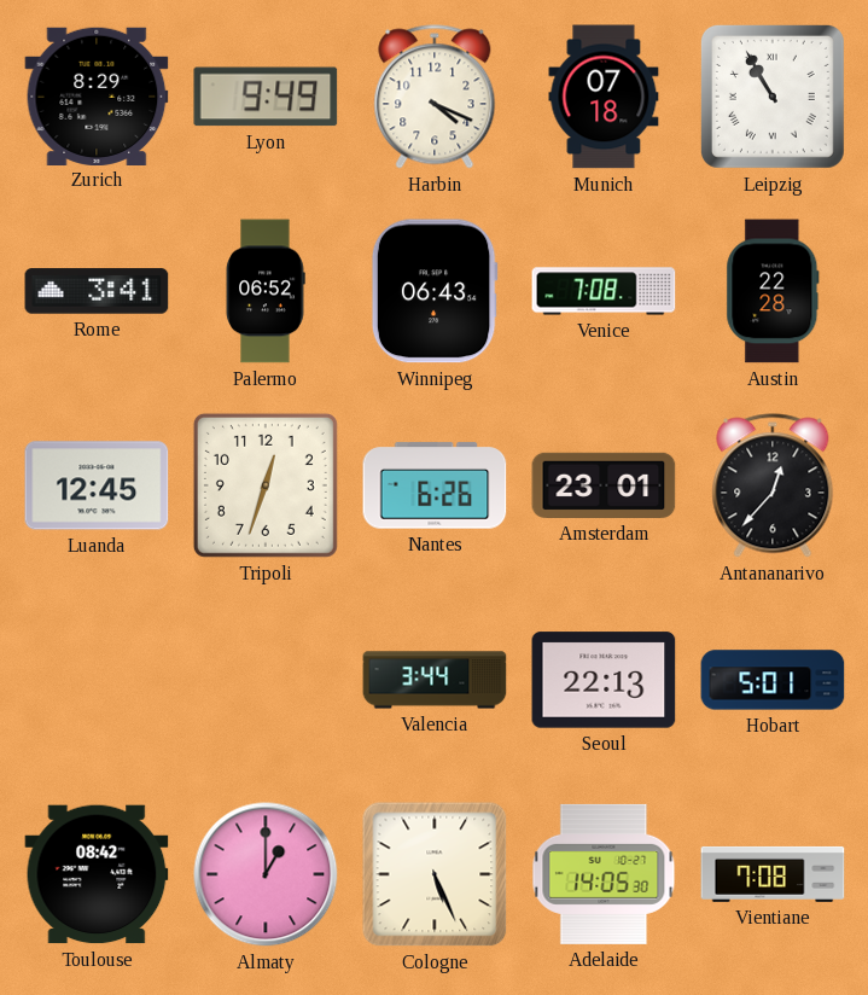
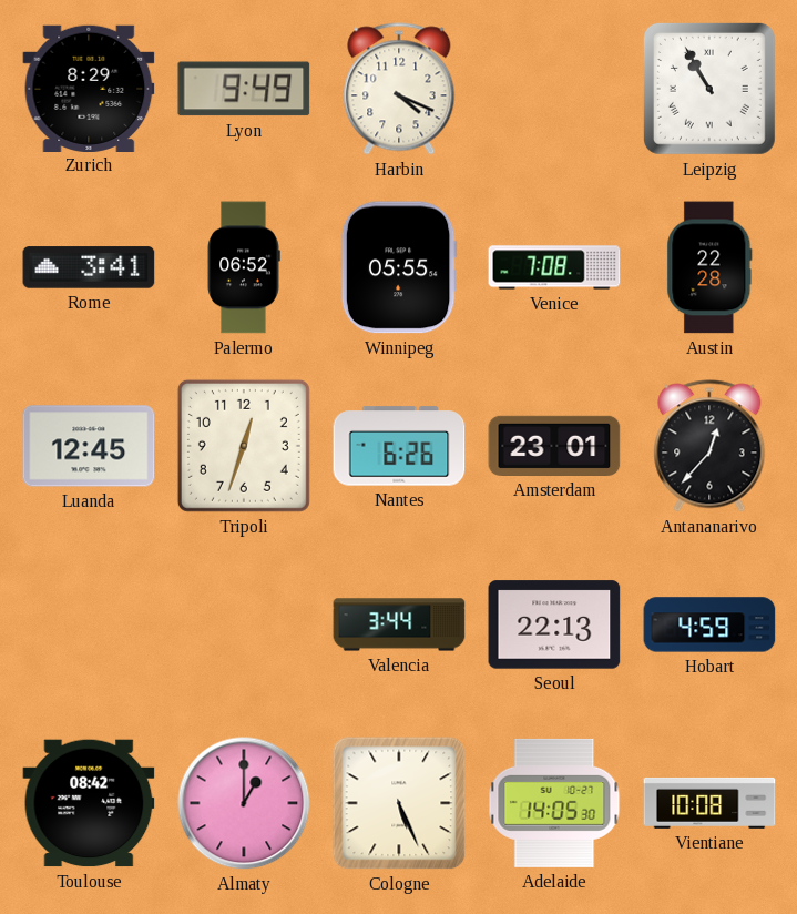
Munich: 07:18 -> none
Winnipeg: 06:43 -> 05:55
Hobart: 5:01 -> 4:59
Vientiane: 7:08 -> 10:08
